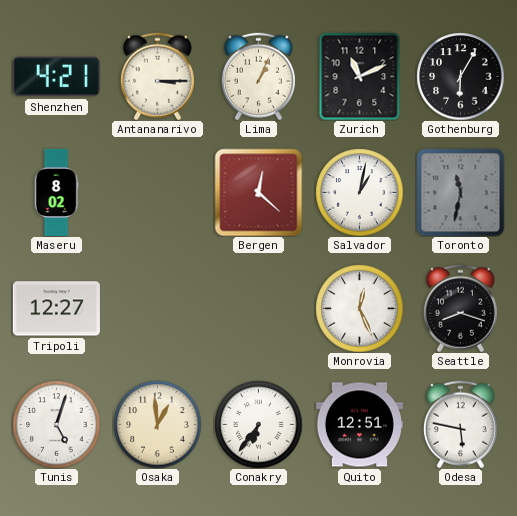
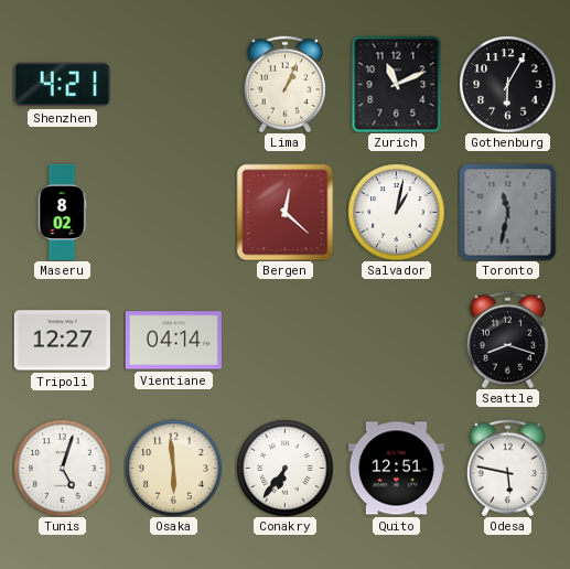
Antananarivo: 3:15 -> none
Vientiane: none -> 04:14
Monrovia: 12:26 -> none
Osaka: 12:59 -> 5:59
